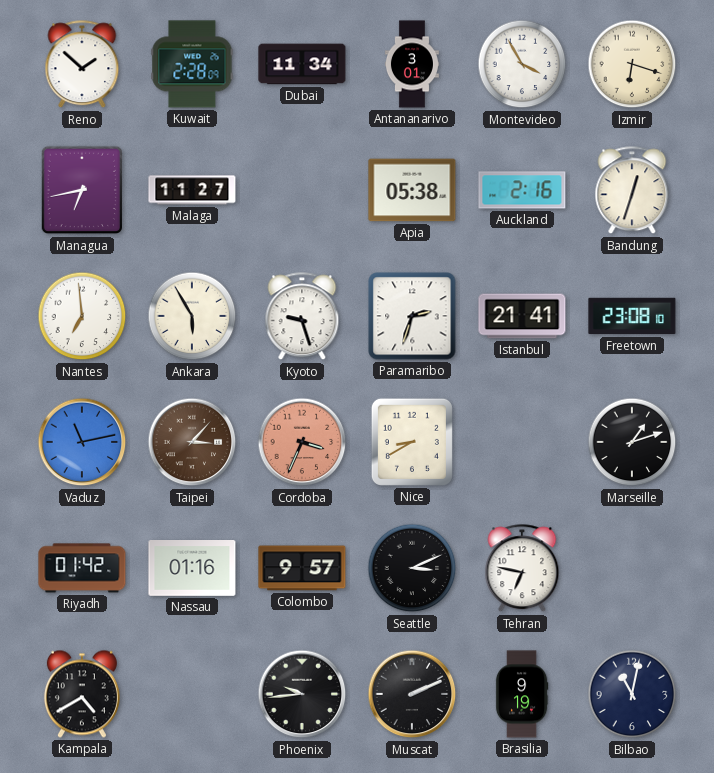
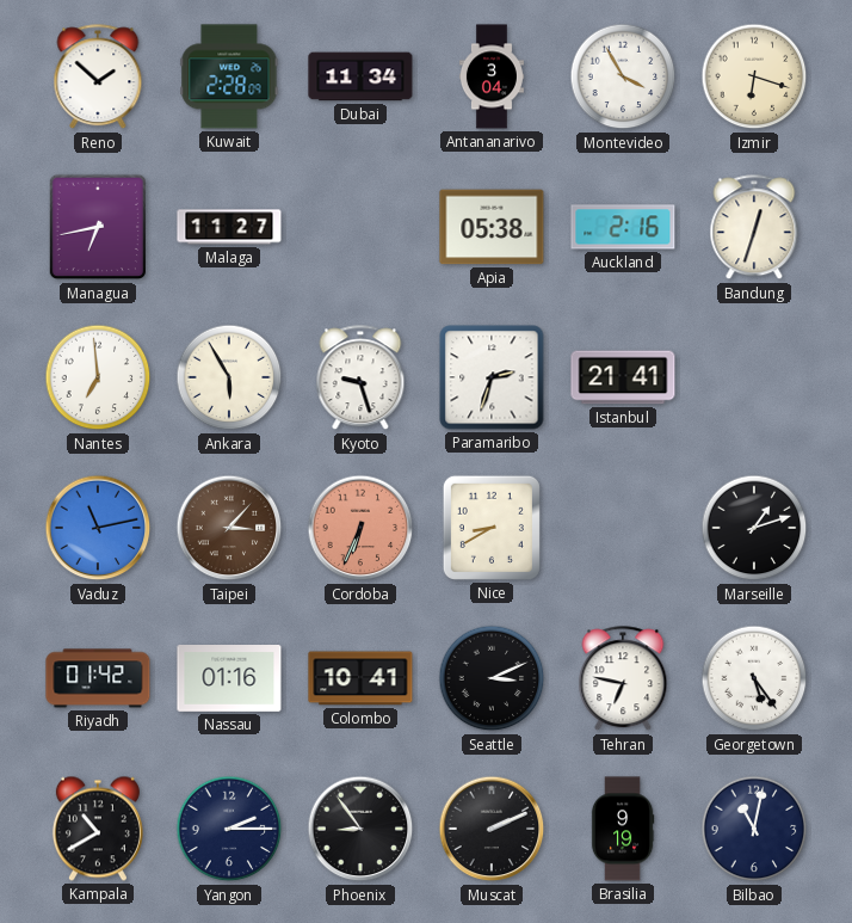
Antananarivo: 3:01 -> 3:04
Freetown: 23:08 -> none
Cordoba: 3:34 -> 6:34
Colombo: 9:57 -> 10:41
Georgetown: none -> 5:24
Kampala: 4:40 -> 10:40
Yangon: none -> 2:15
Phoenix: 9:44 -> 8:54
